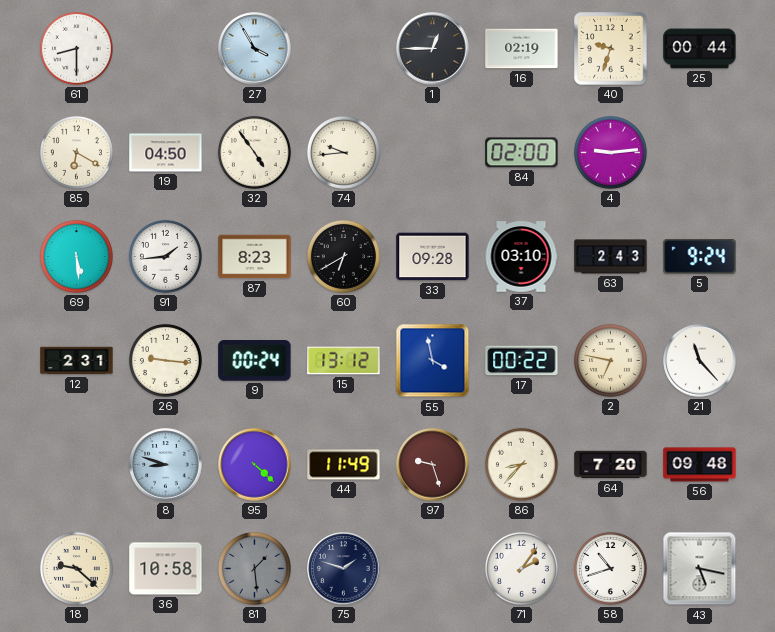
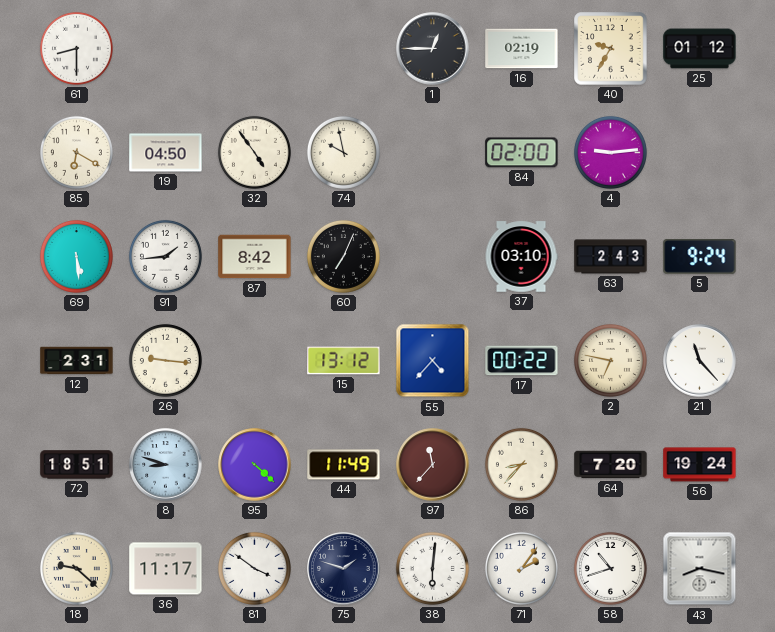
27: 3:55 -> none
40: 9:33 -> 9:35
25: 00:44 -> 01:12
74: 9:44 -> 9:58
87: 8:23 -> 8:42
60: 6:40 -> 7:04
33: 09:28 -> none
9: 00:24 -> none
55: 3:58 -> 4:37
72: none -> 18:51
97: 9:27 -> 11:37
56: 09:48 -> 19:24
36: 10:58 -> 11:17
81: 1:29 -> 3:51
81 dial: grey -> white
38: none -> 6:01
43: 5:17 -> 8:17
